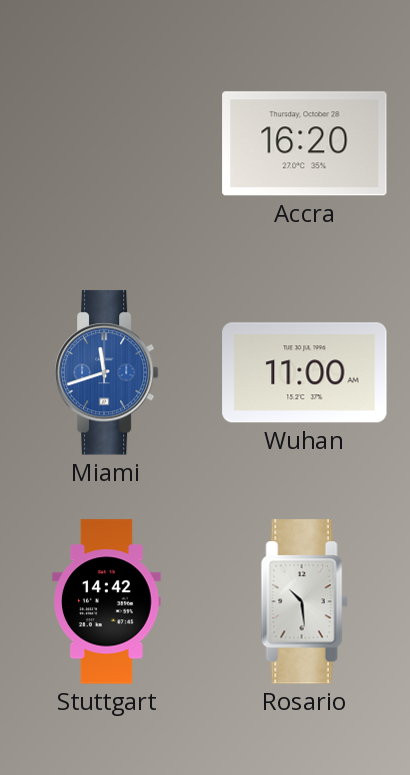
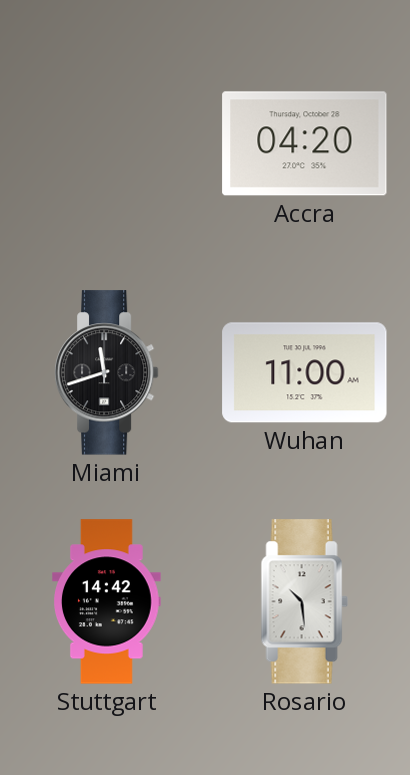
Accra: 16:20 -> 04:20
Miami dial: blue -> black
